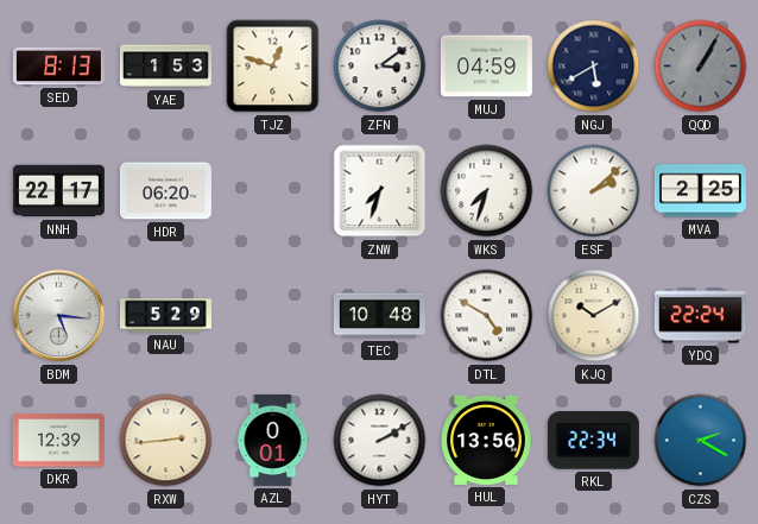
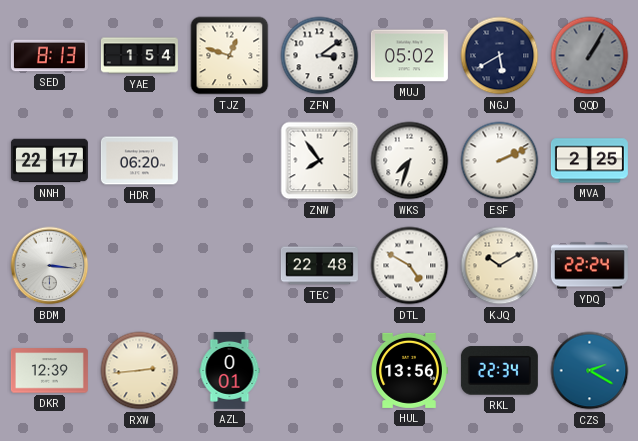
YAE: 1:53 -> 1:54
MUJ: 04:59 -> 05:02
ZNW: 7:33 -> 7:54
ESF: 2:08 -> 2:11
BDM: 5:16 -> 3:16
NAU: 5:29 -> none
TEC: 10:48 -> 22:48
HYT: 2:10 -> none
